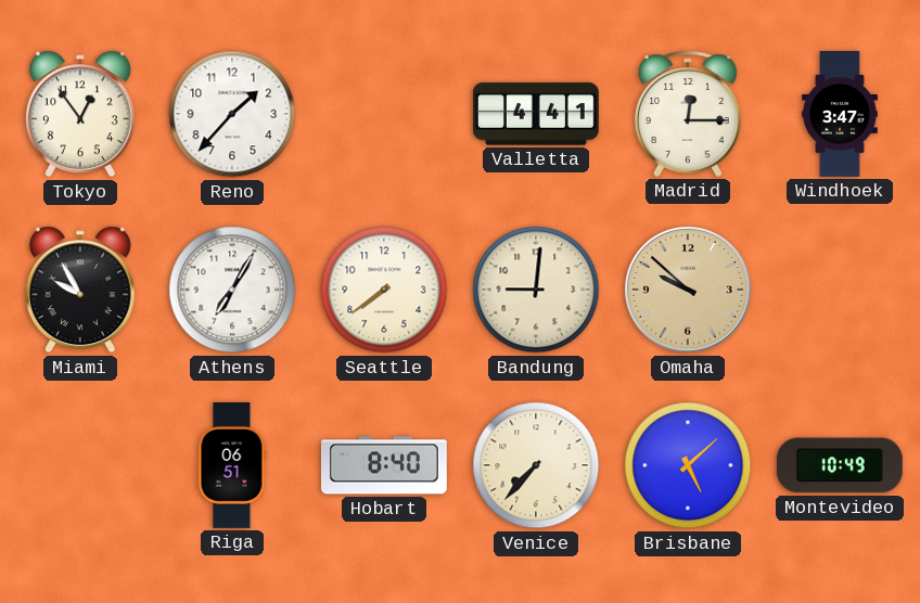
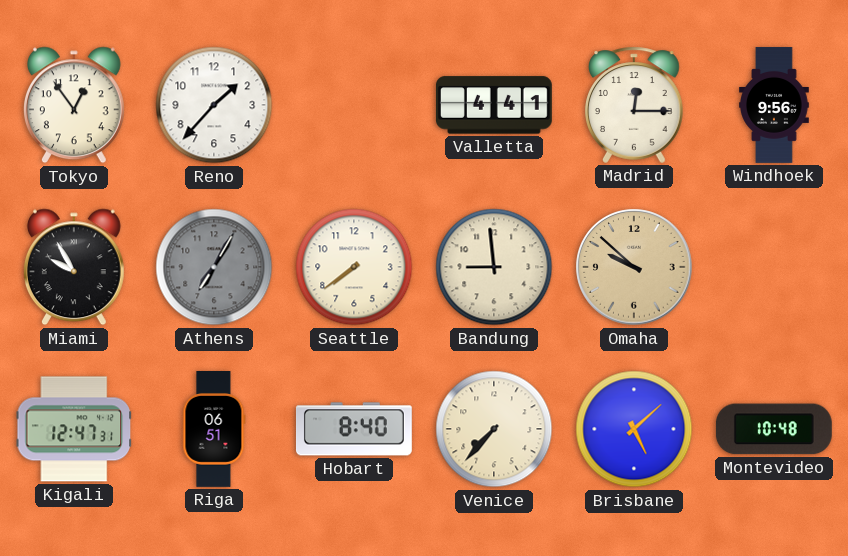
Windhoek: 3:47 -> 9:56
Athens dial: white -> grey
Bandung: 9:01 -> 8:59
Kigali: none -> 12:47
Montevideo: 10:49 -> 10:48
